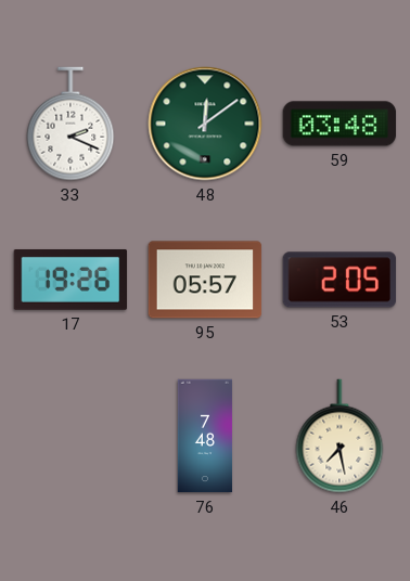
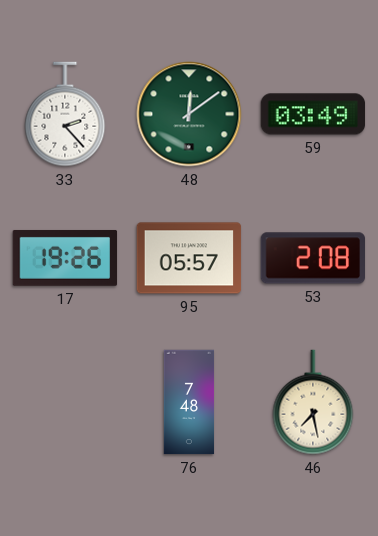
33: 2:19 -> 2:23
59: 03:48 -> 03:49
53: 2:05 -> 2:08
